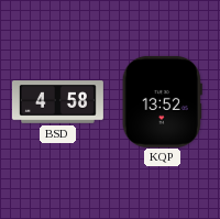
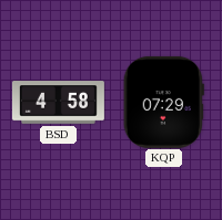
KQP: 13:52 -> 07:29
